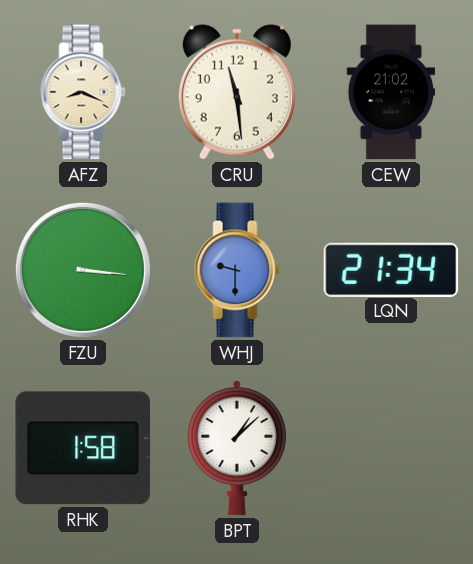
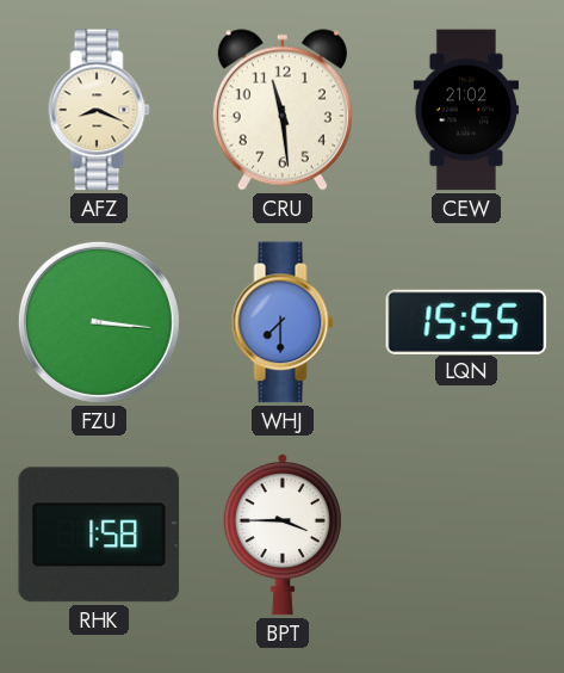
WHJ: 9:30 -> 7:30
LQN: 21:34 -> 15:55
BPT: 1:08 -> 3:45
